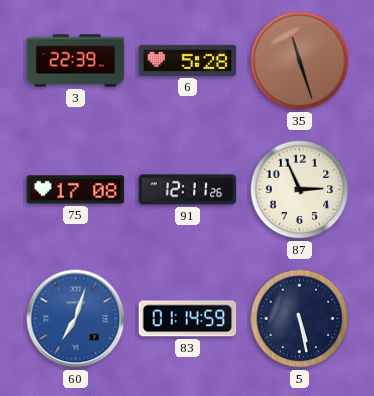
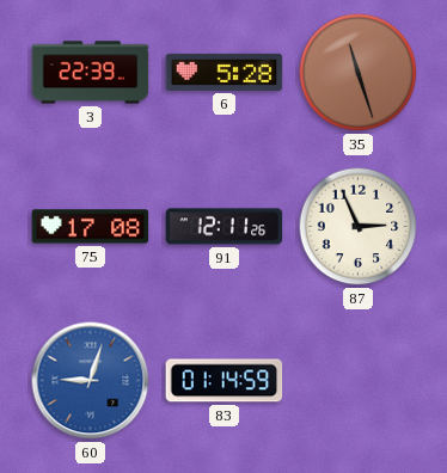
60: 7:03 -> 9:03
5: 5:28 -> none
